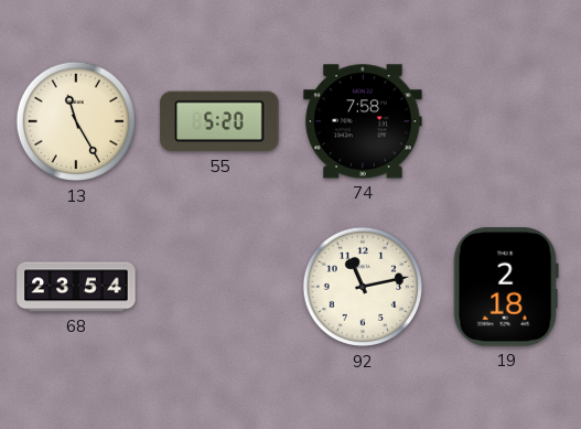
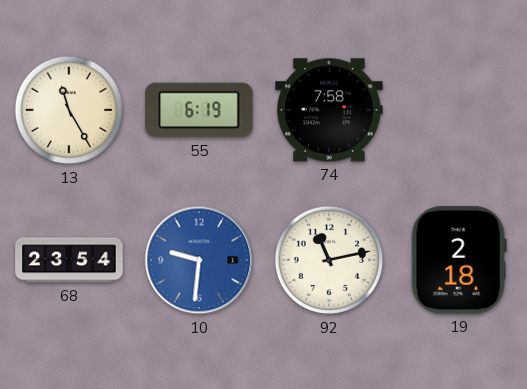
55: 5:20 -> 6:19
10: none -> 9:31
